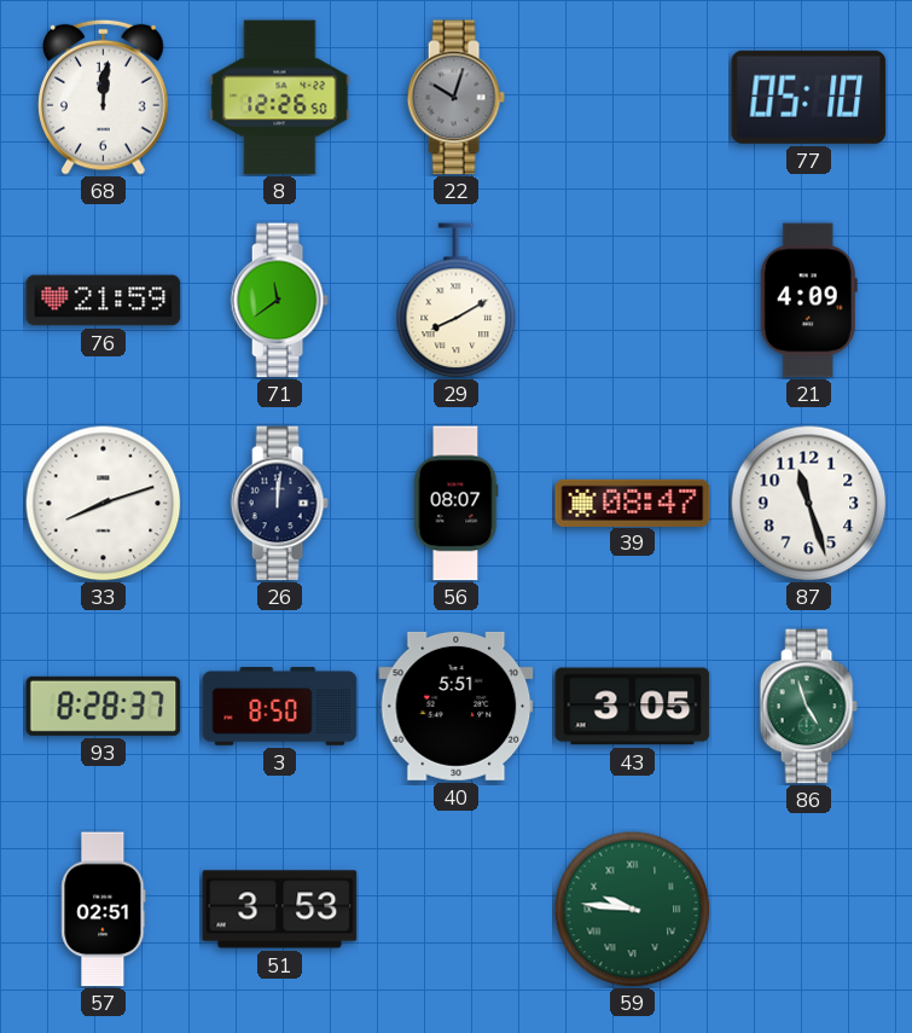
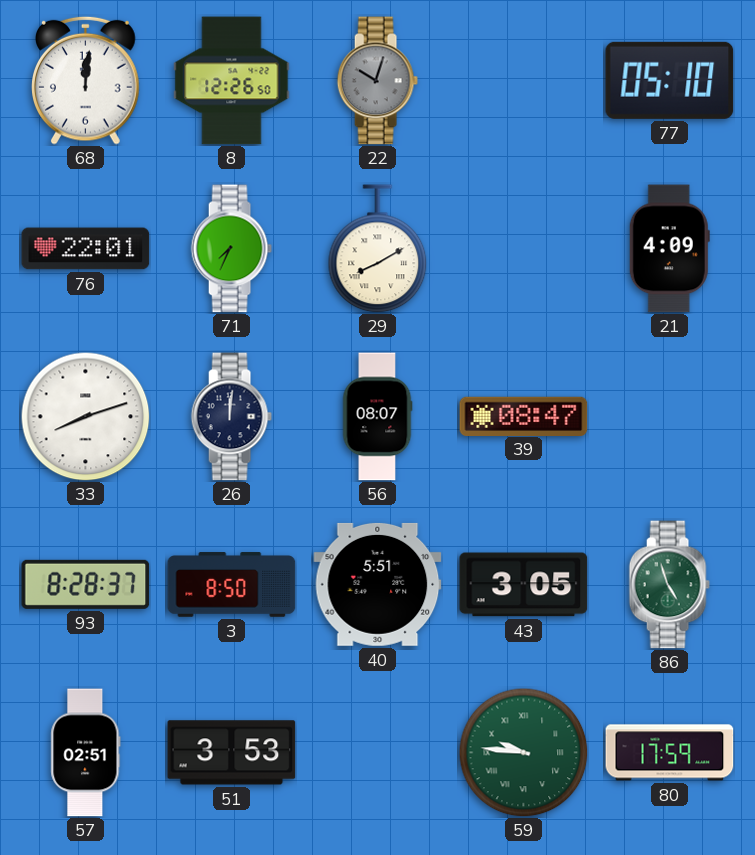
76: 21:59 -> 22:01
71: 11:39 -> 7:34
87: 11:27 -> none
80: none -> 17:59
